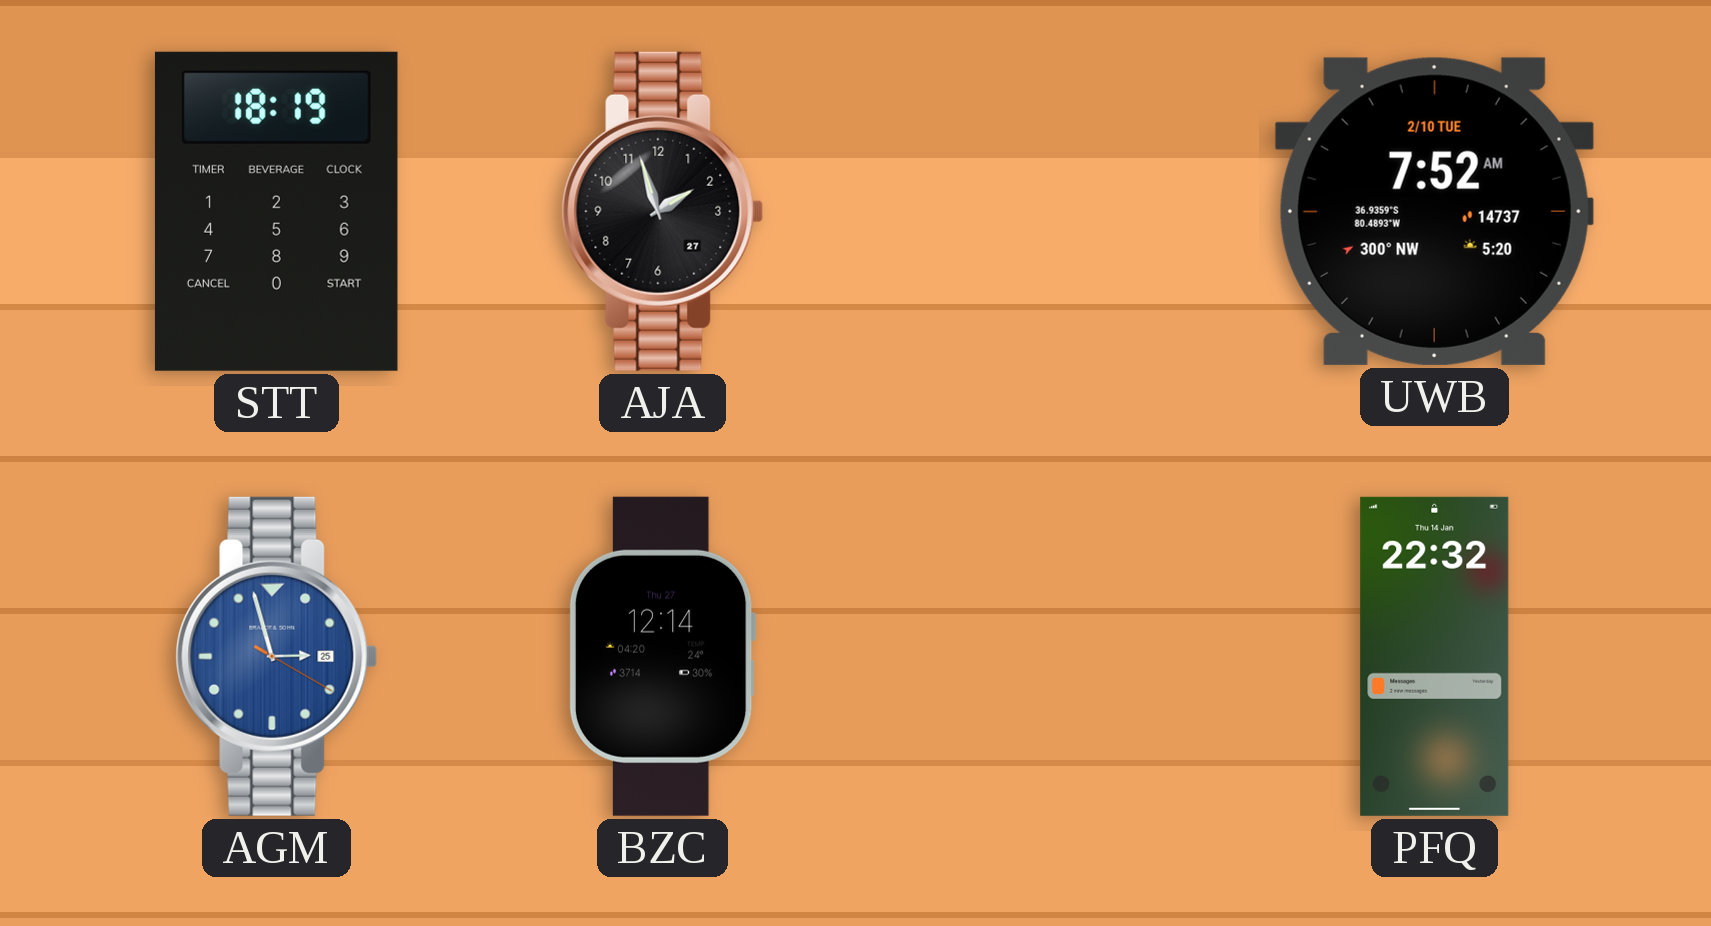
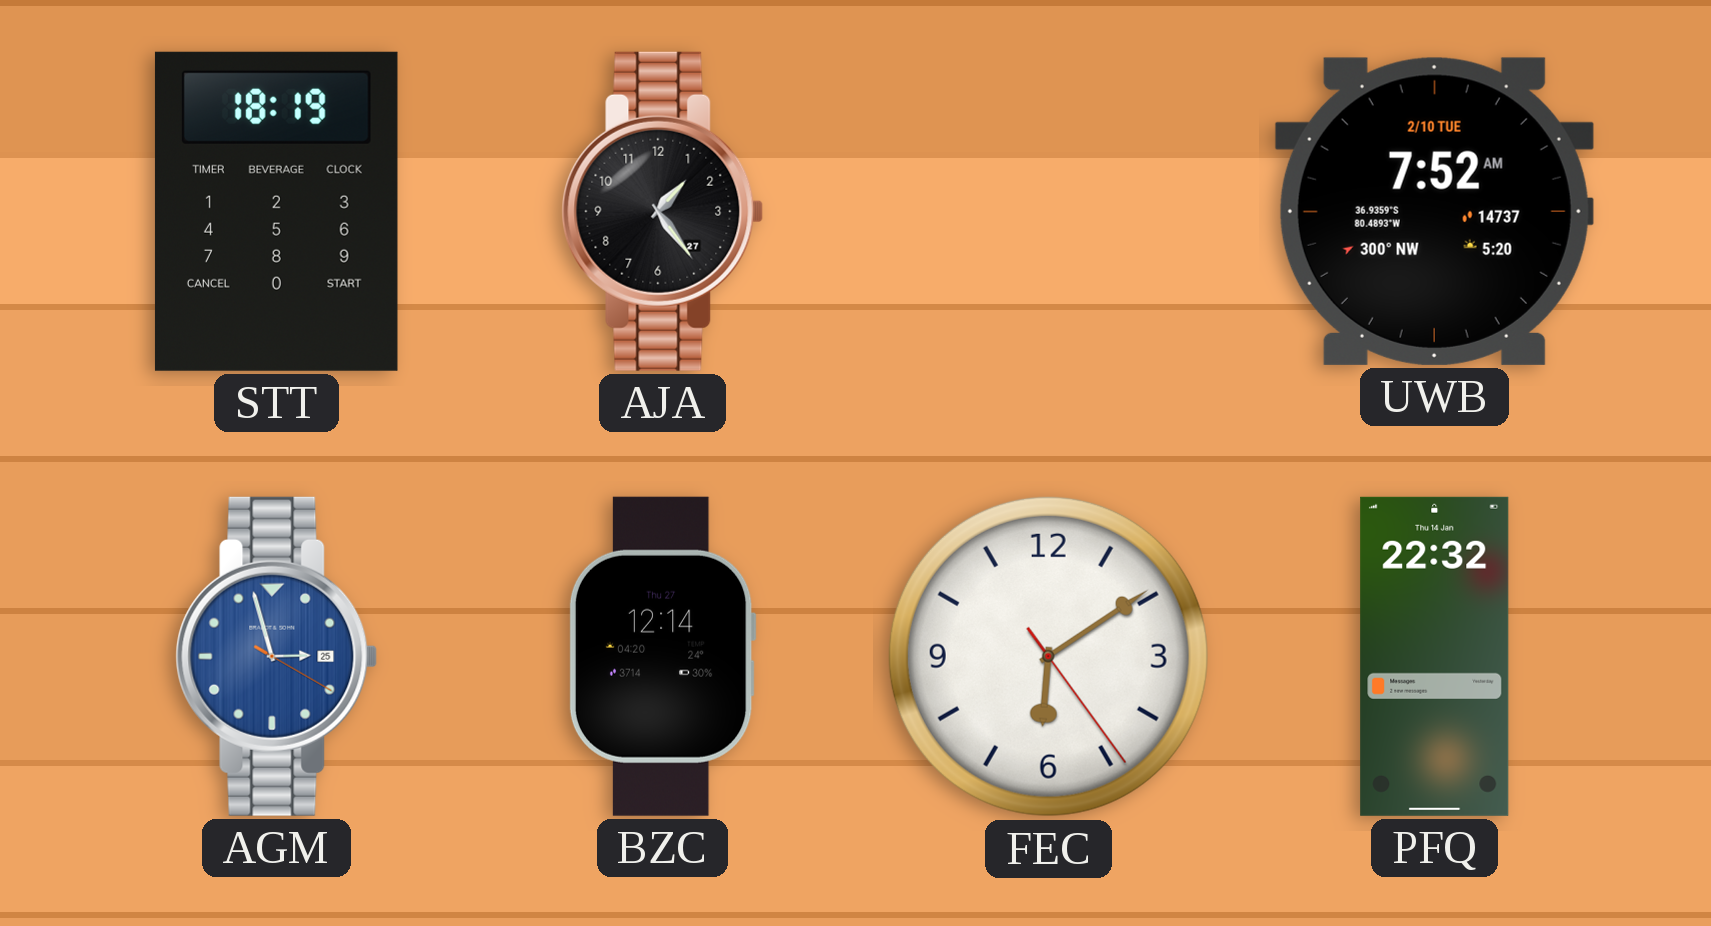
AJA: 1:57 -> 1:24
FEC: none -> 6:09
